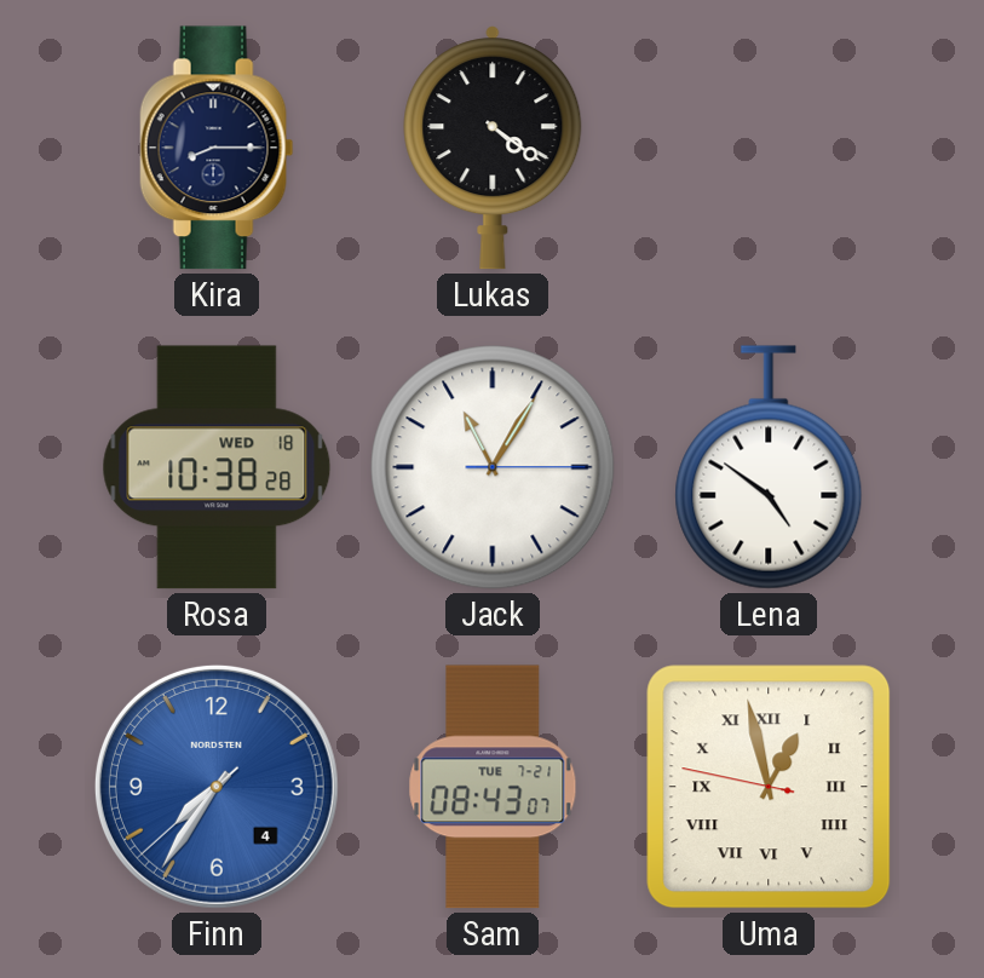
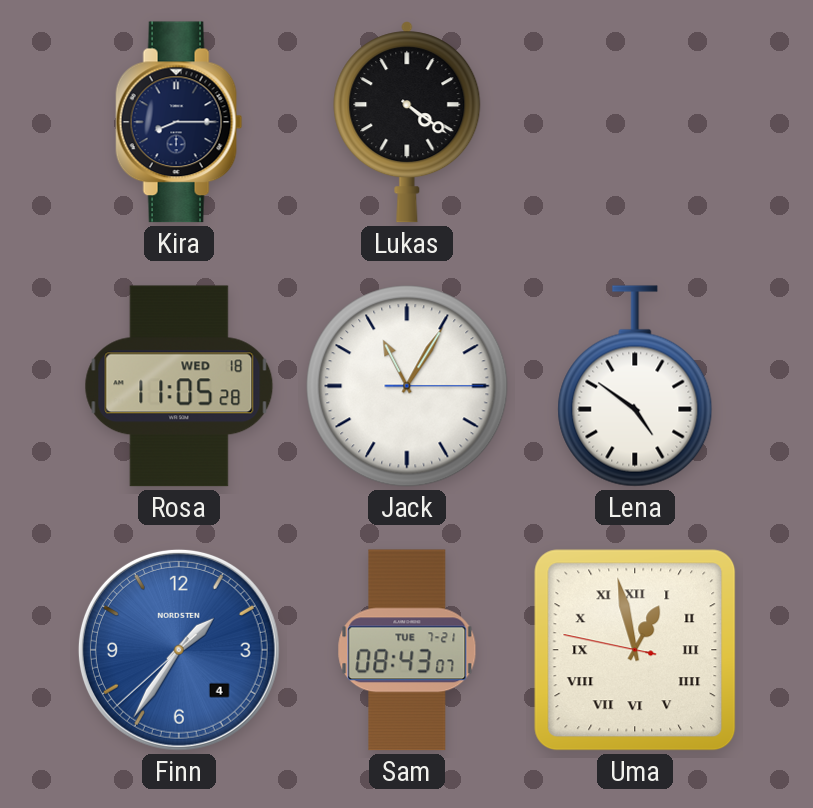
Rosa: 10:38 -> 11:05
Finn: 7:35 -> 1:35
